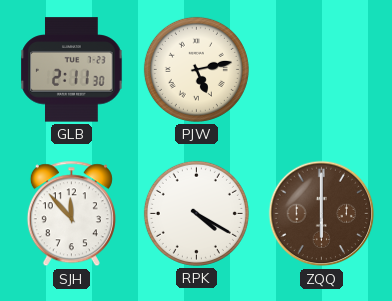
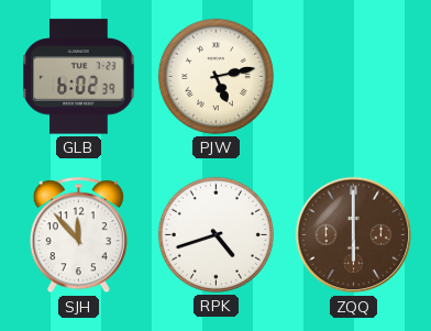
GLB: 2:11 -> 6:02
RPK: 4:20 -> 4:42
